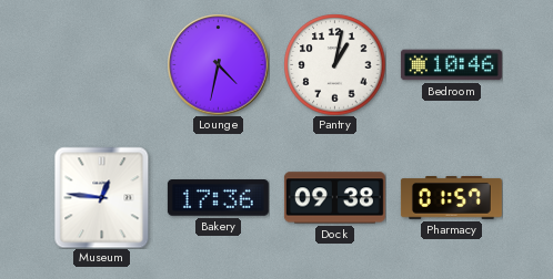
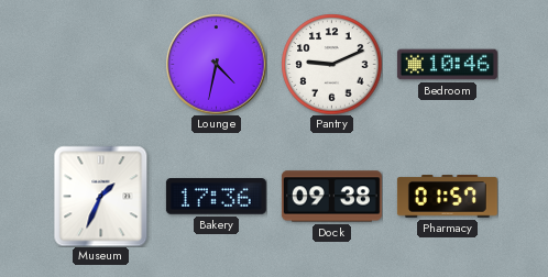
Pantry: 1:02 -> 9:11
Museum: 12:46 -> 1:34
